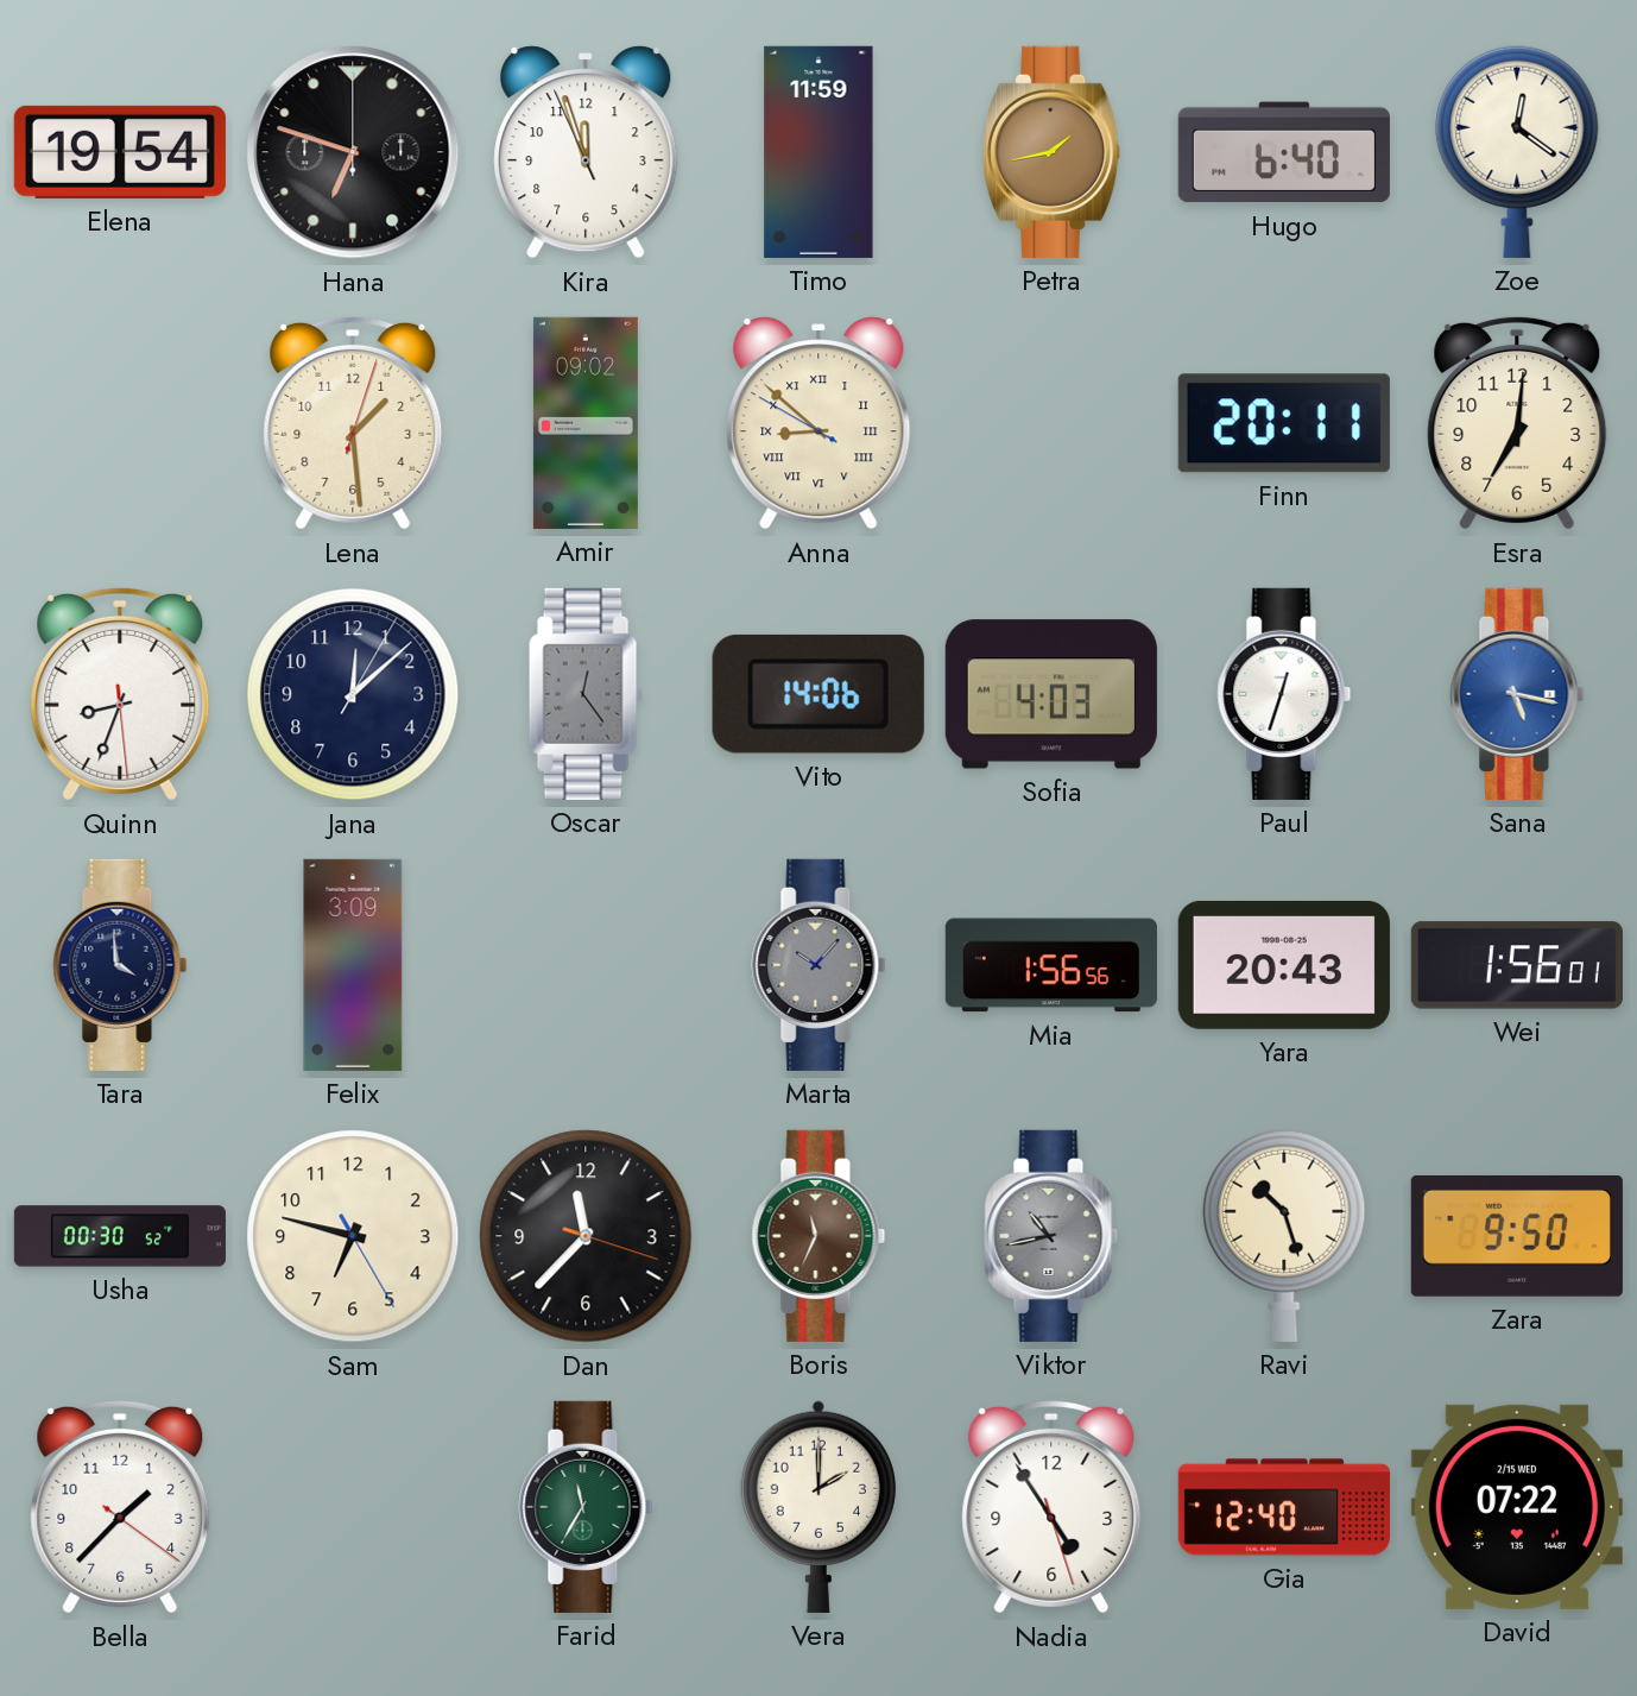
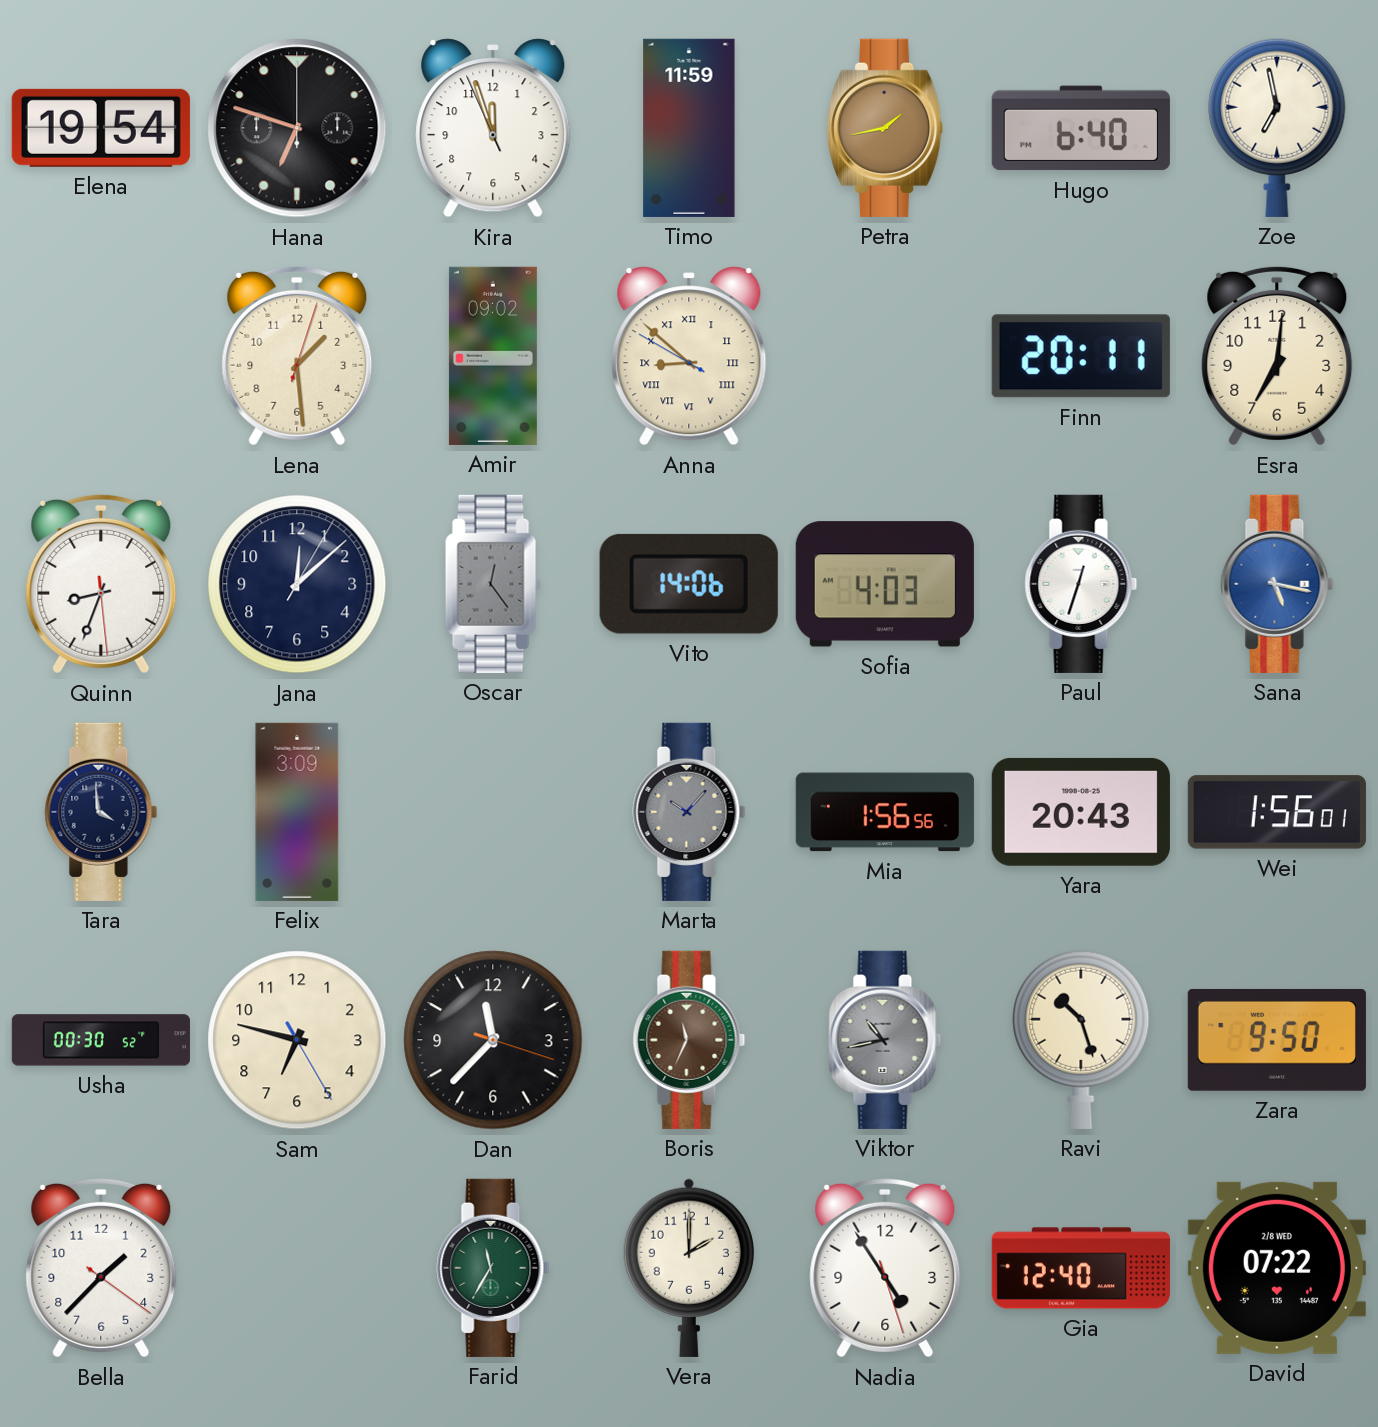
Zoe: 12:21 -> 6:58
David date: 2/15 WED -> 2/8 WED
